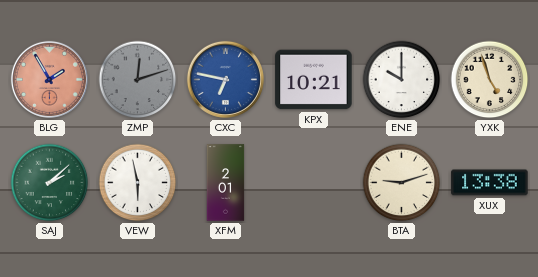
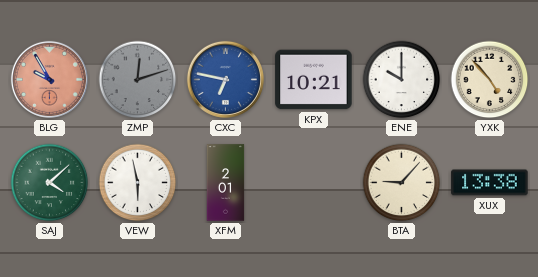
BLG: 1:55 -> 9:55
YXK: 4:57 -> 4:53
SAJ: 2:08 -> 4:08
BTA: 9:12 -> 9:07
